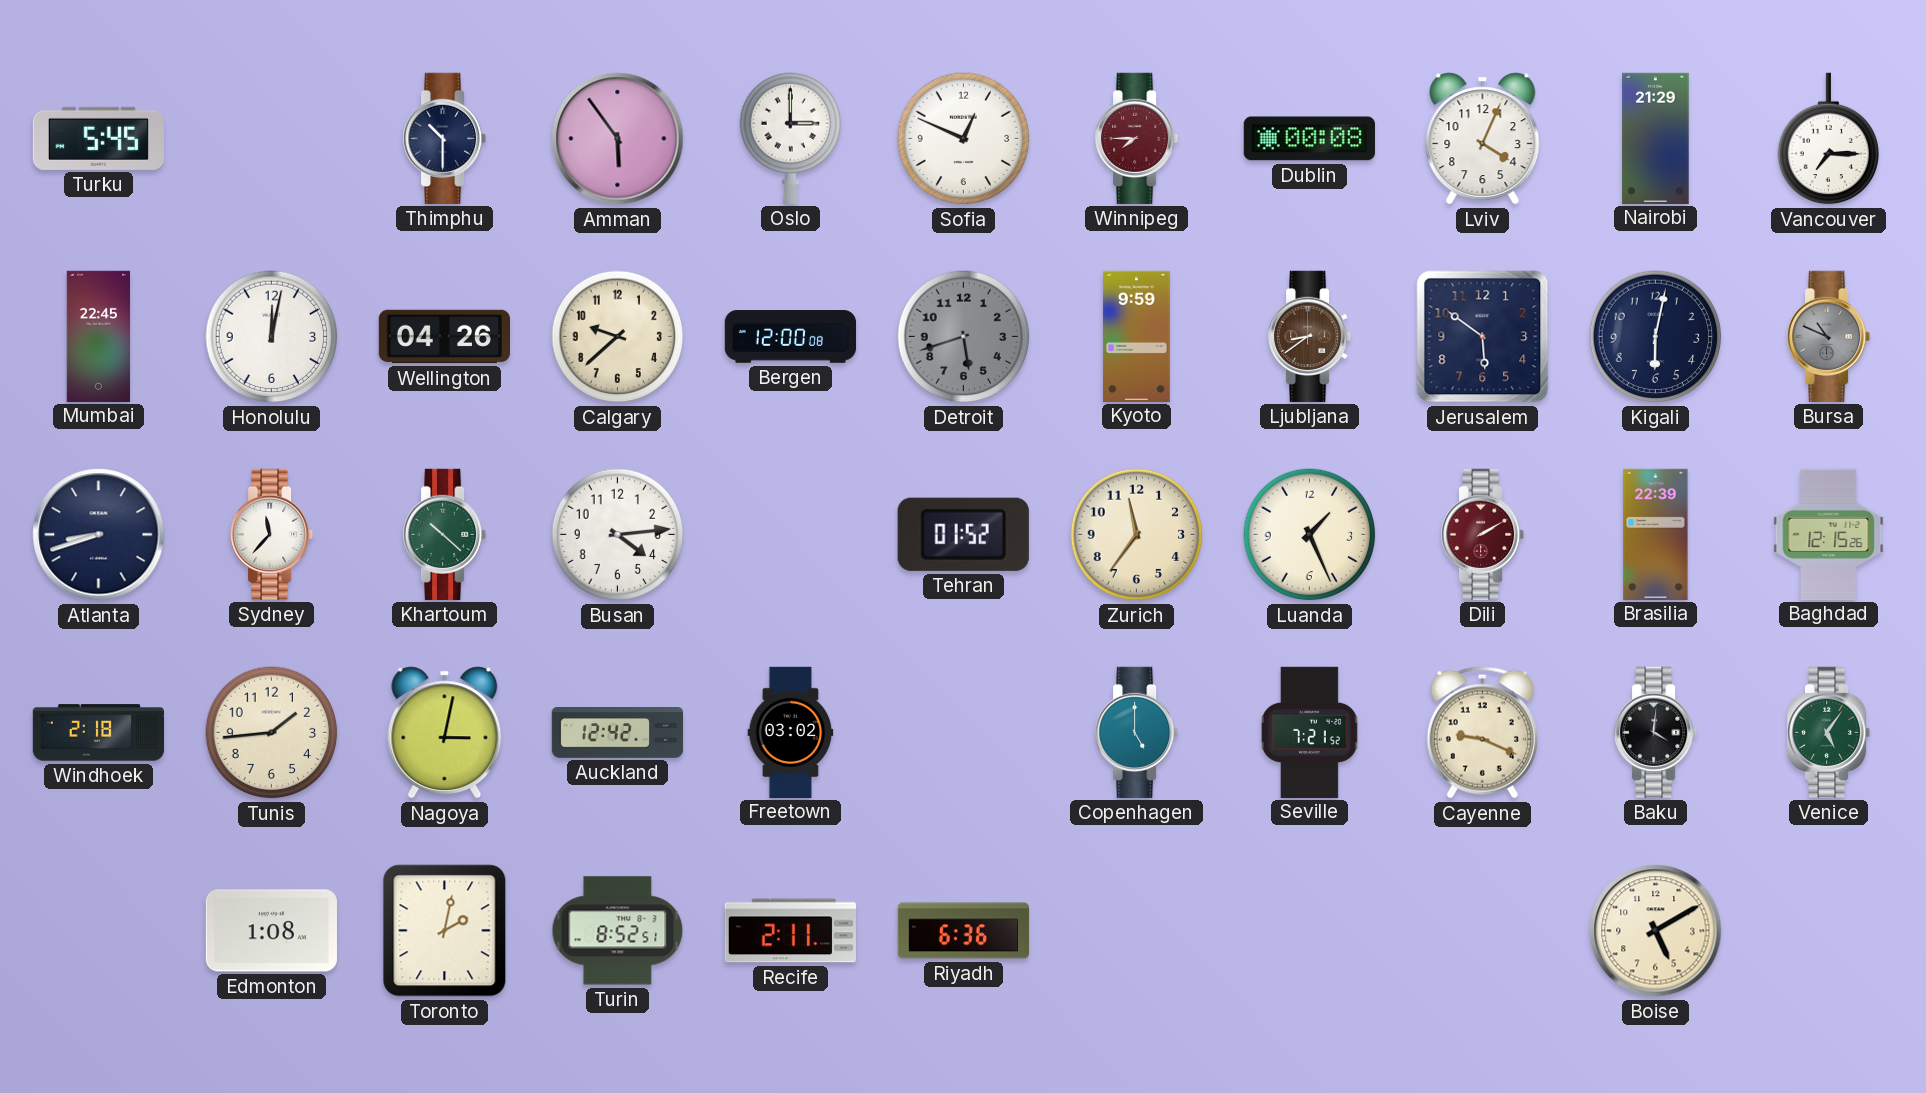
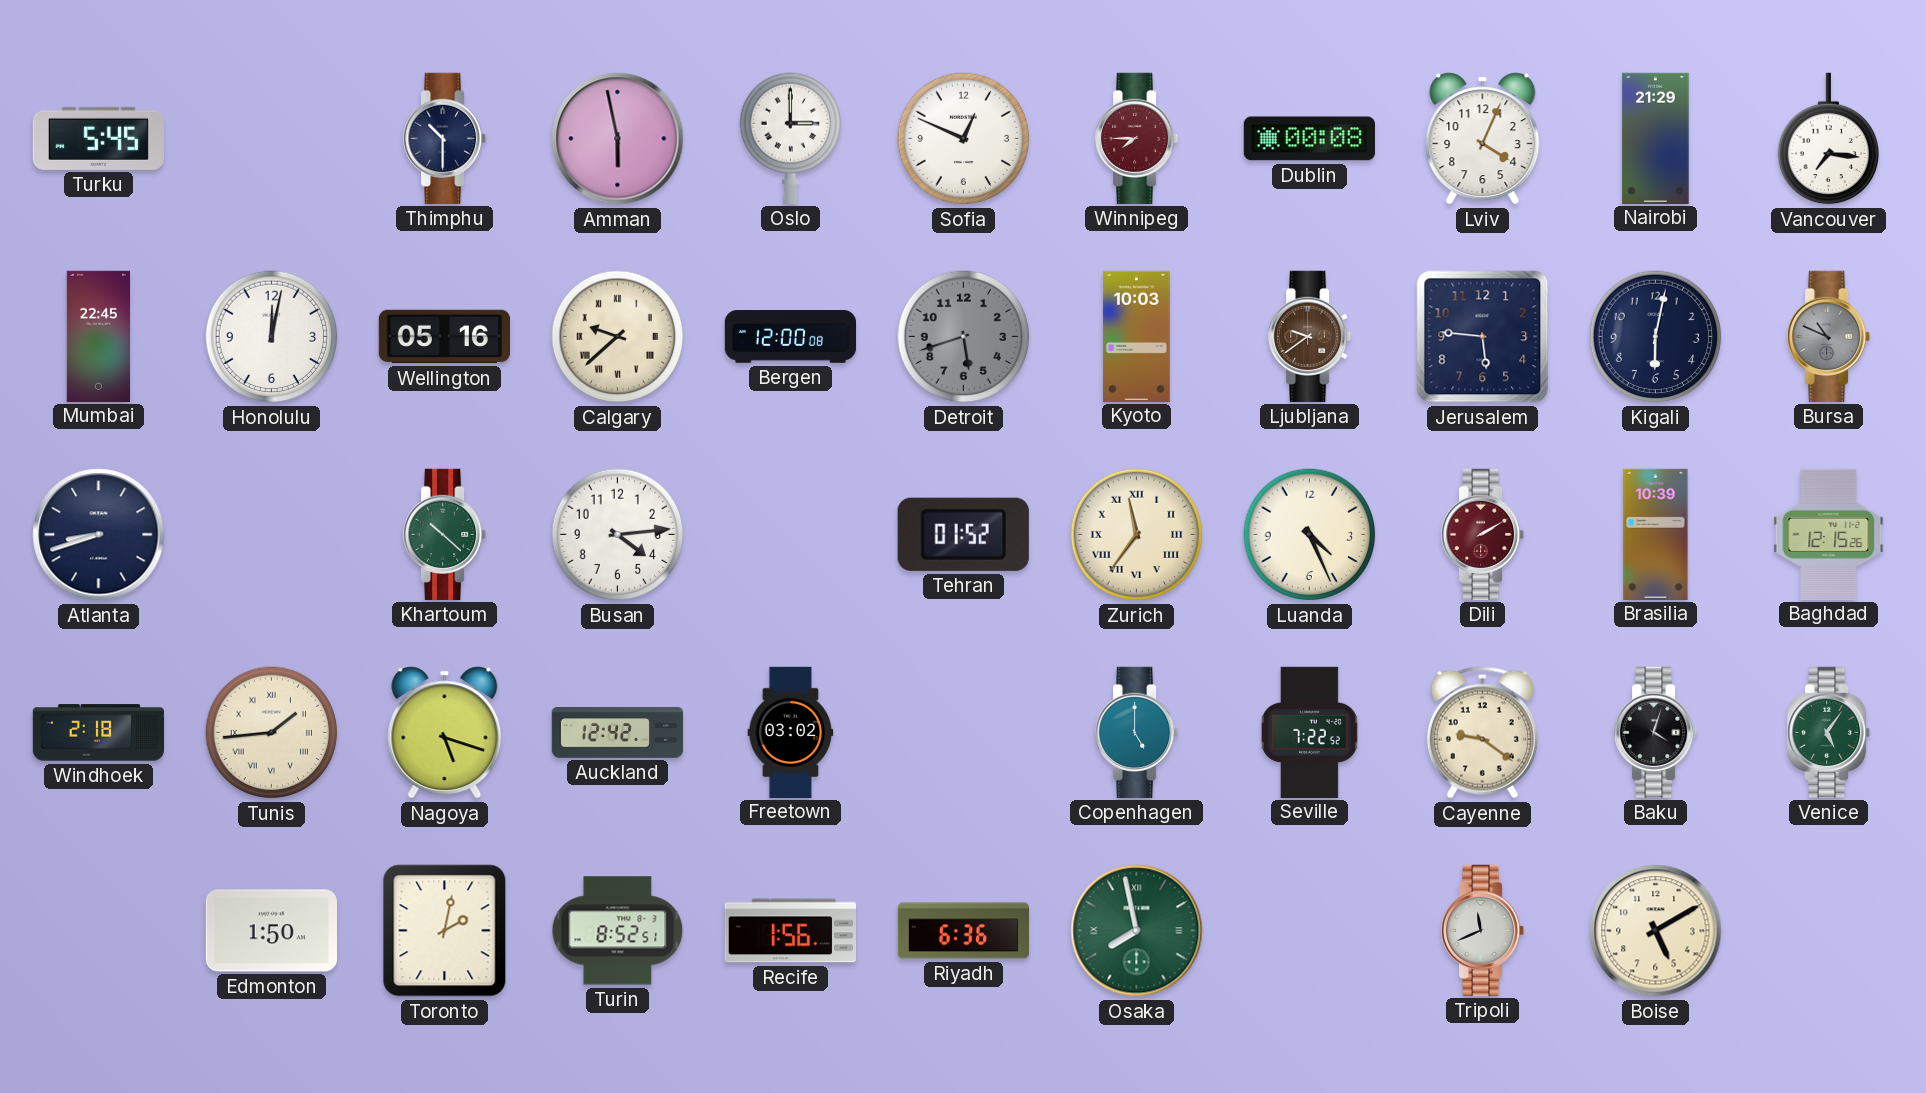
Amman: 5:54 -> 5:58
Vancouver: 7:15 -> 7:16
Wellington: 04:26 -> 05:16
Calgary numerals: Arabic -> Roman
Kyoto: 9:59 -> 10:03
Ljubljana: 8:39 -> 9:39
Jerusalem: 5:51 -> 5:46
Sydney: 11:37 -> none
Zurich numerals: Arabic -> Roman
Luanda: 1:26 -> 4:26
Brasilia: 22:39 -> 10:39
Tunis numerals: Arabic -> Roman
Nagoya: 3:02 -> 5:18
Seville: 7:21 -> 7:22
Cayenne: 9:19 -> 9:21
Baku: 4:01 -> 4:03
Edmonton: 1:08 -> 1:50
Recife: 2:11 -> 1:56
Osaka: none -> 7:58
Tripoli: none -> 11:41
